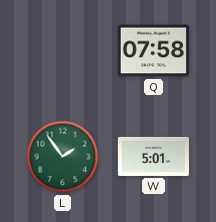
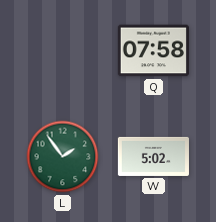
W: 5:01 -> 5:02
